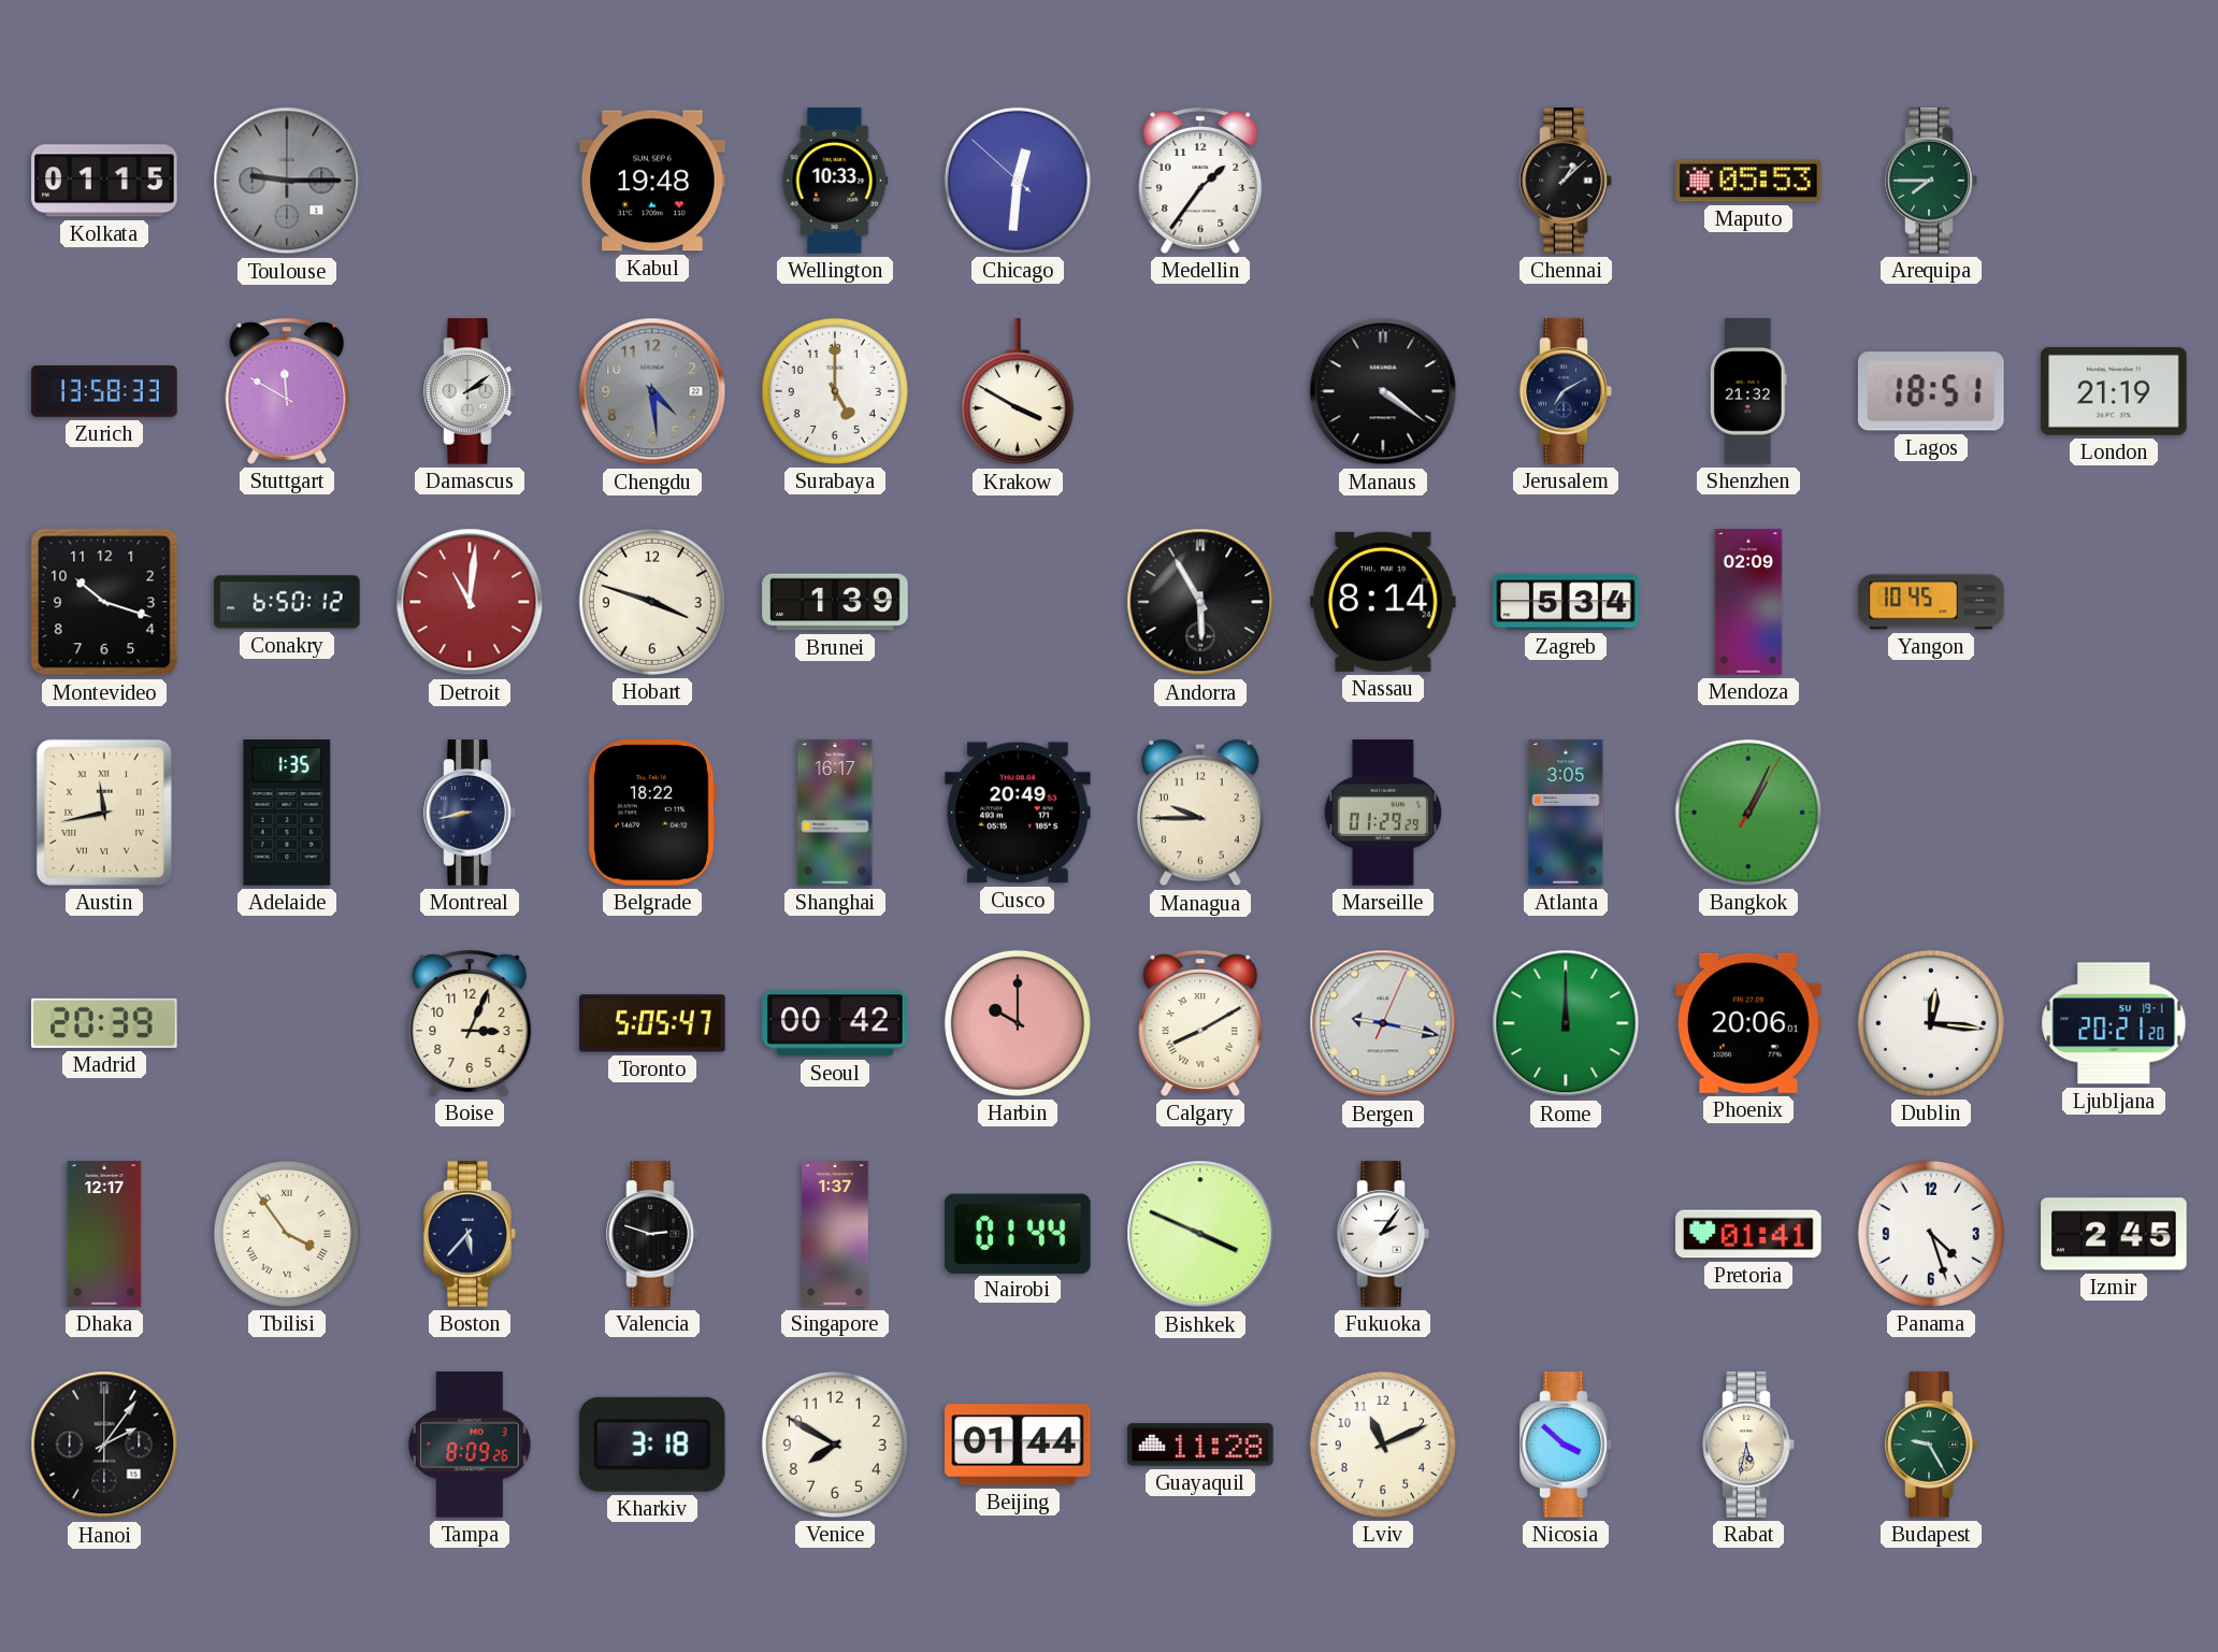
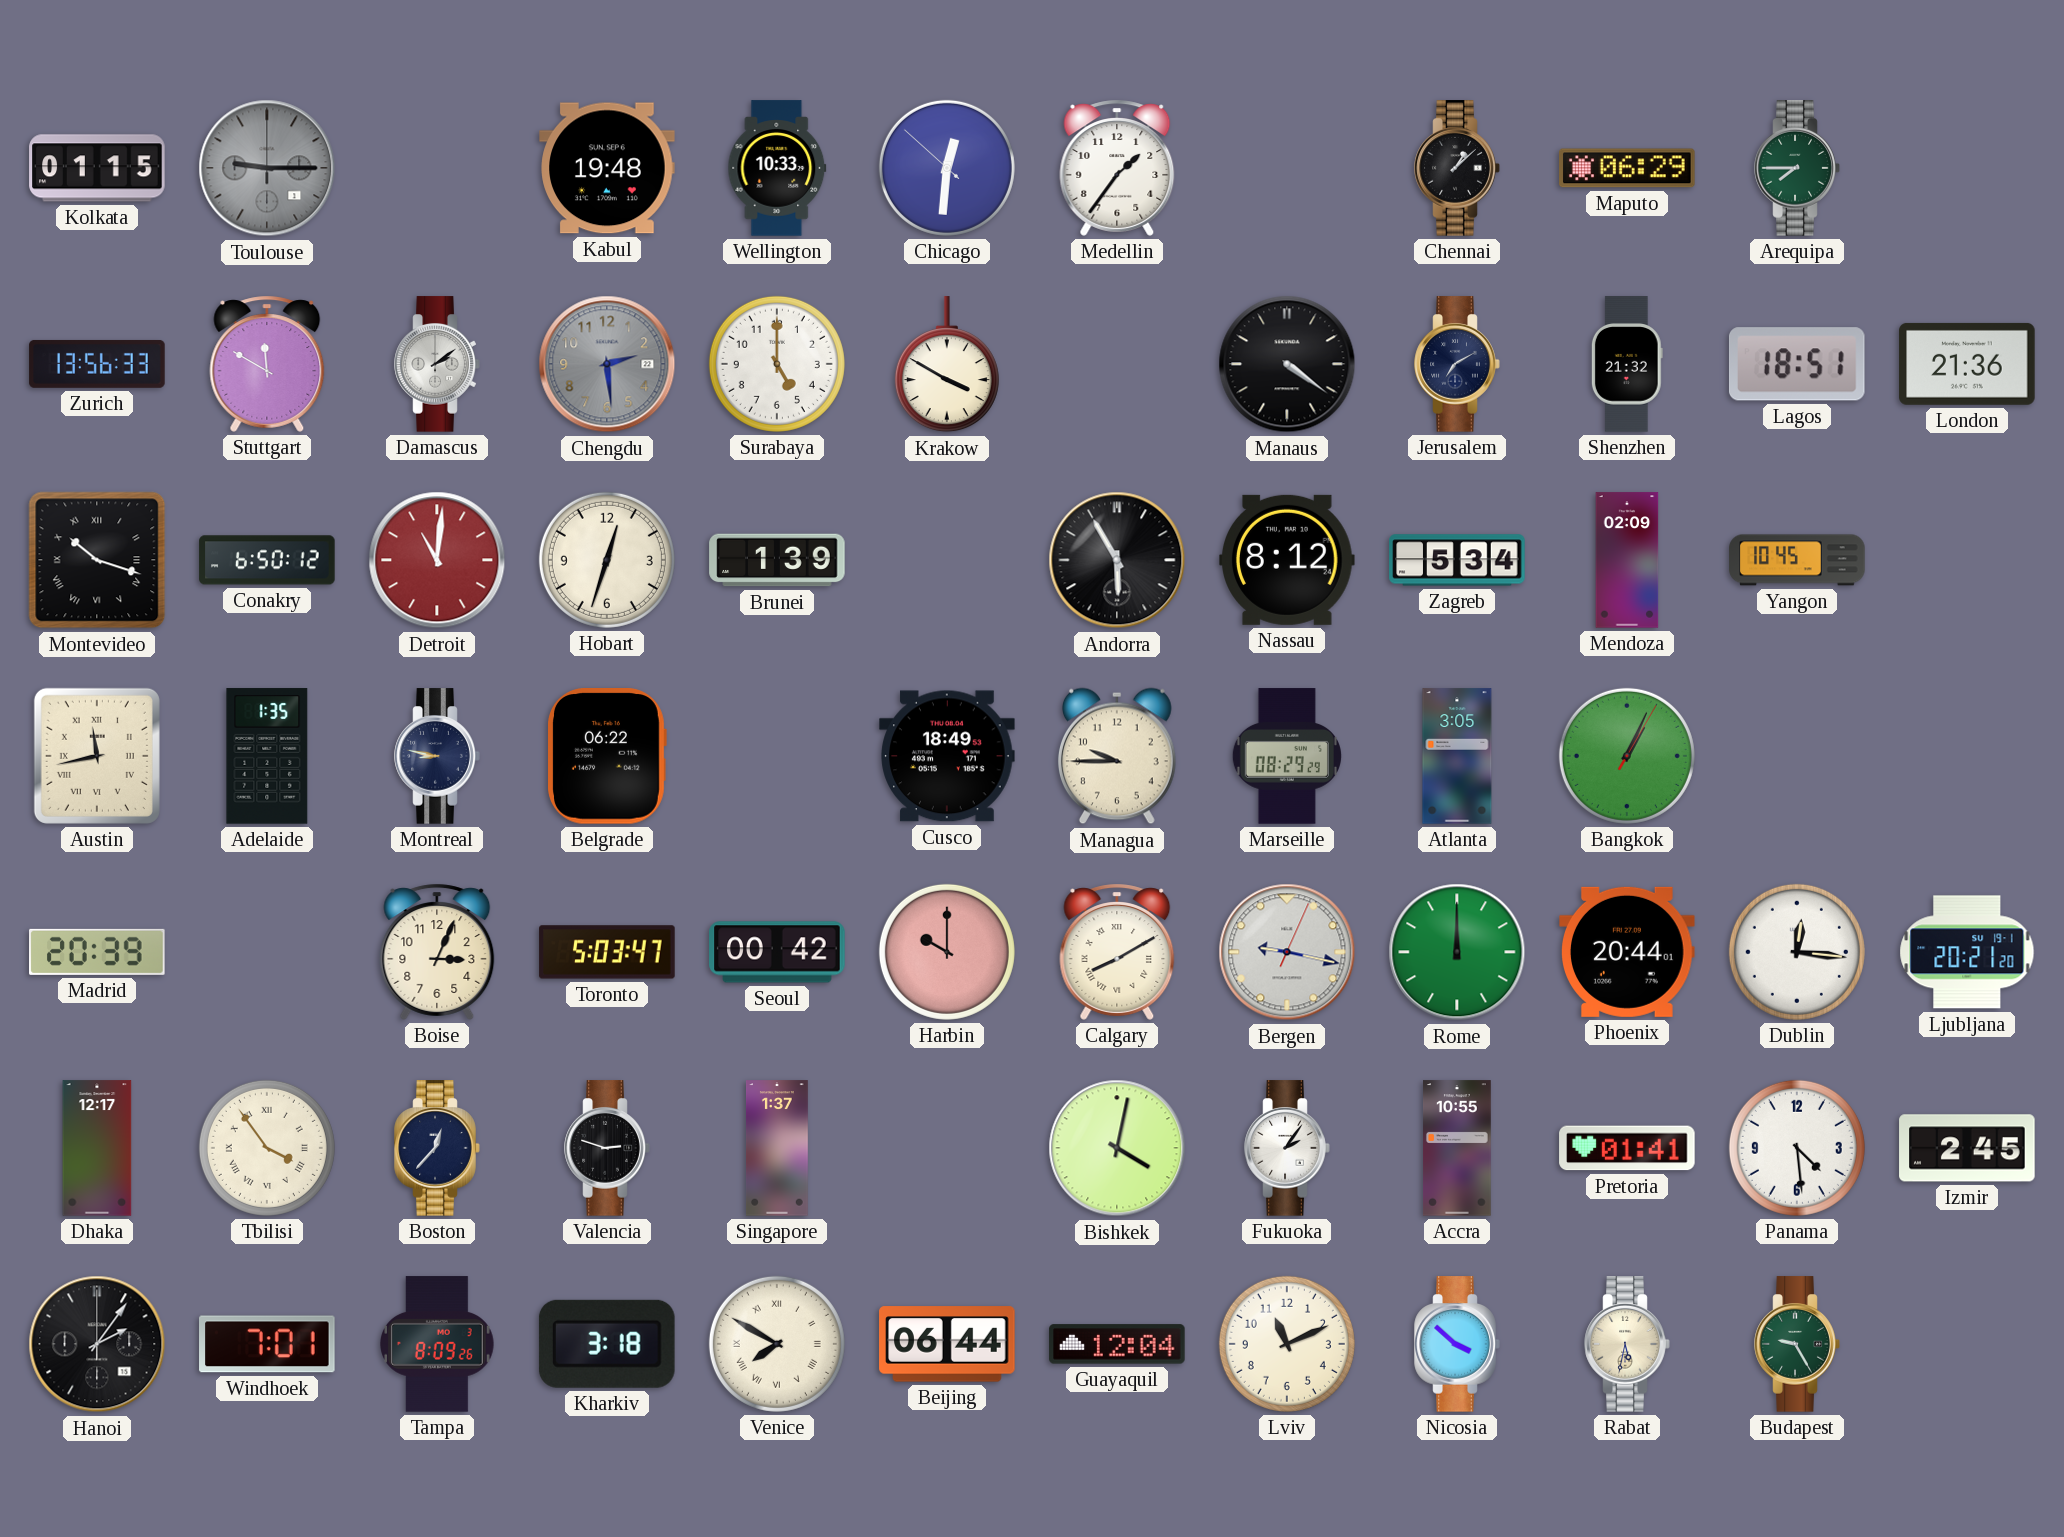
Maputo: 05:53 -> 06:29
Zurich: 13:58 -> 13:56
Chengdu: 4:29 -> 2:29
London: 21:19 -> 21:36
Montevideo numerals: Arabic -> Roman
Hobart: 3:48 -> 12:33
Nassau: 8:14 -> 8:12
Montreal: 8:43 -> 8:47
Belgrade: 18:22 -> 06:22
Shanghai: 16:17 -> none
Cusco: 20:49 -> 18:49
Marseille: 01:29 -> 08:29
Toronto: 5:05 -> 5:03
Phoenix: 20:06 -> 20:44
Boston: 5:37 -> 12:37
Nairobi: 01:44 -> none
Bishkek: 3:49 -> 4:02
Accra: none -> 10:55
Panama: 4:27 -> 4:29
Windhoek: none -> 7:01
Venice numerals: Arabic -> Roman
Beijing: 01:44 -> 06:44
Guayaquil: 11:28 -> 12:04
